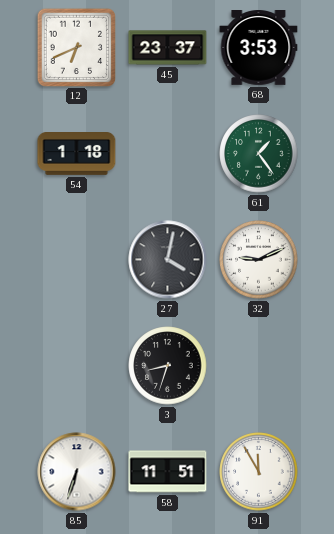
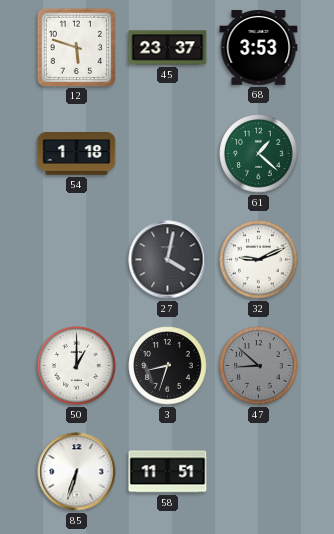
12: 6:41 -> 5:48
61: 1:24 -> 1:22
50: none -> 1:00
47: none -> 8:52
91: 11:55 -> none
